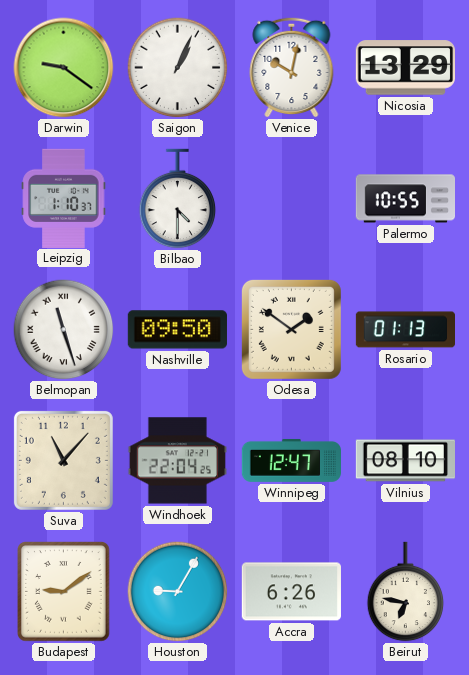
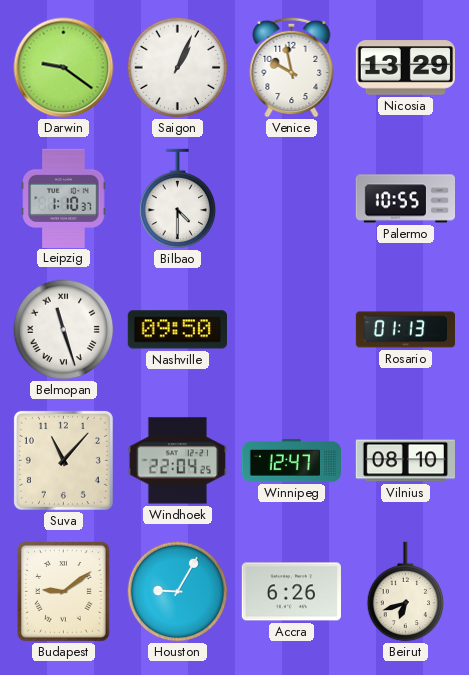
Venice: 10:02 -> 9:58
Odesa: 1:51 -> none
Beirut: 6:47 -> 6:42
